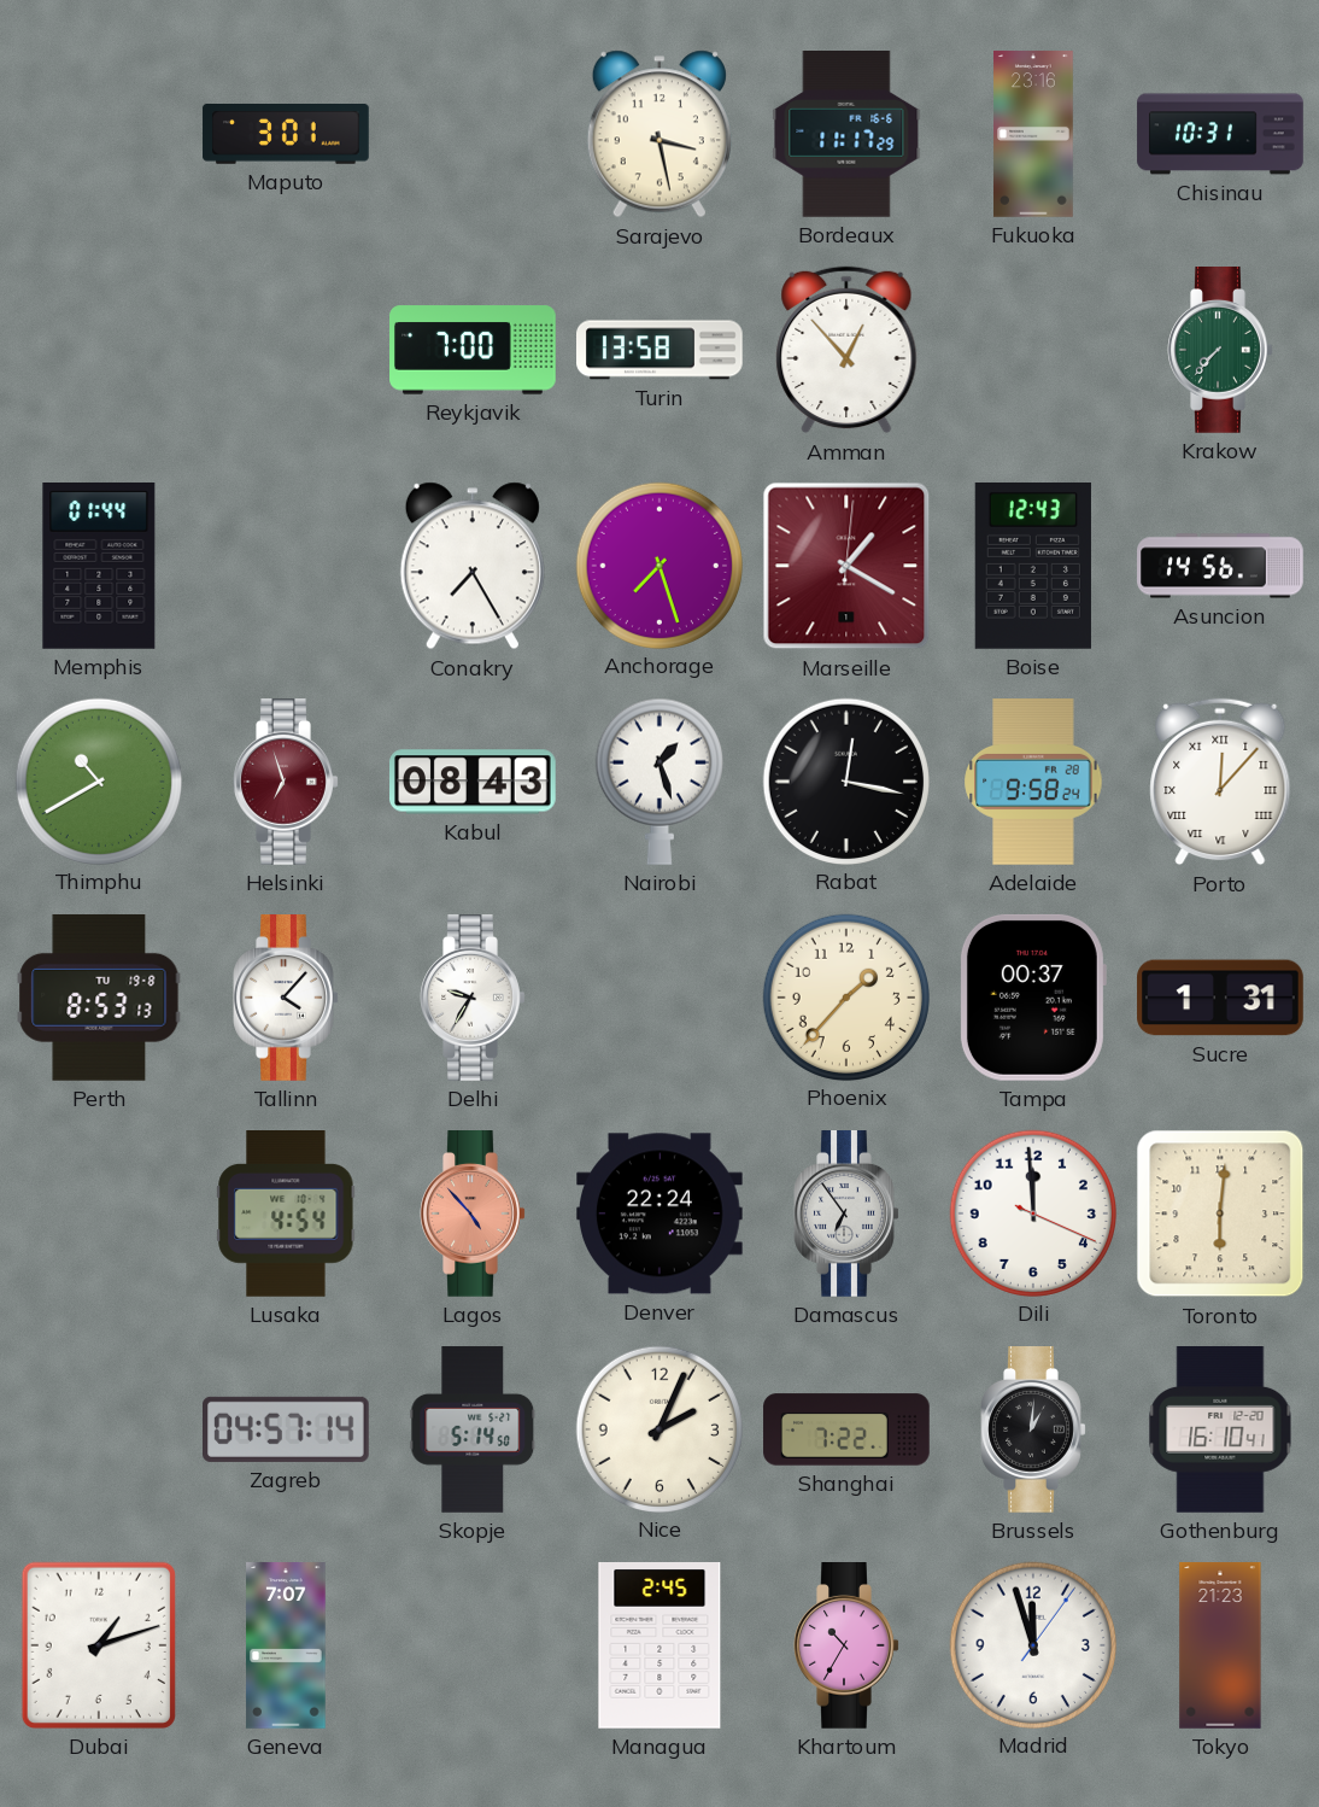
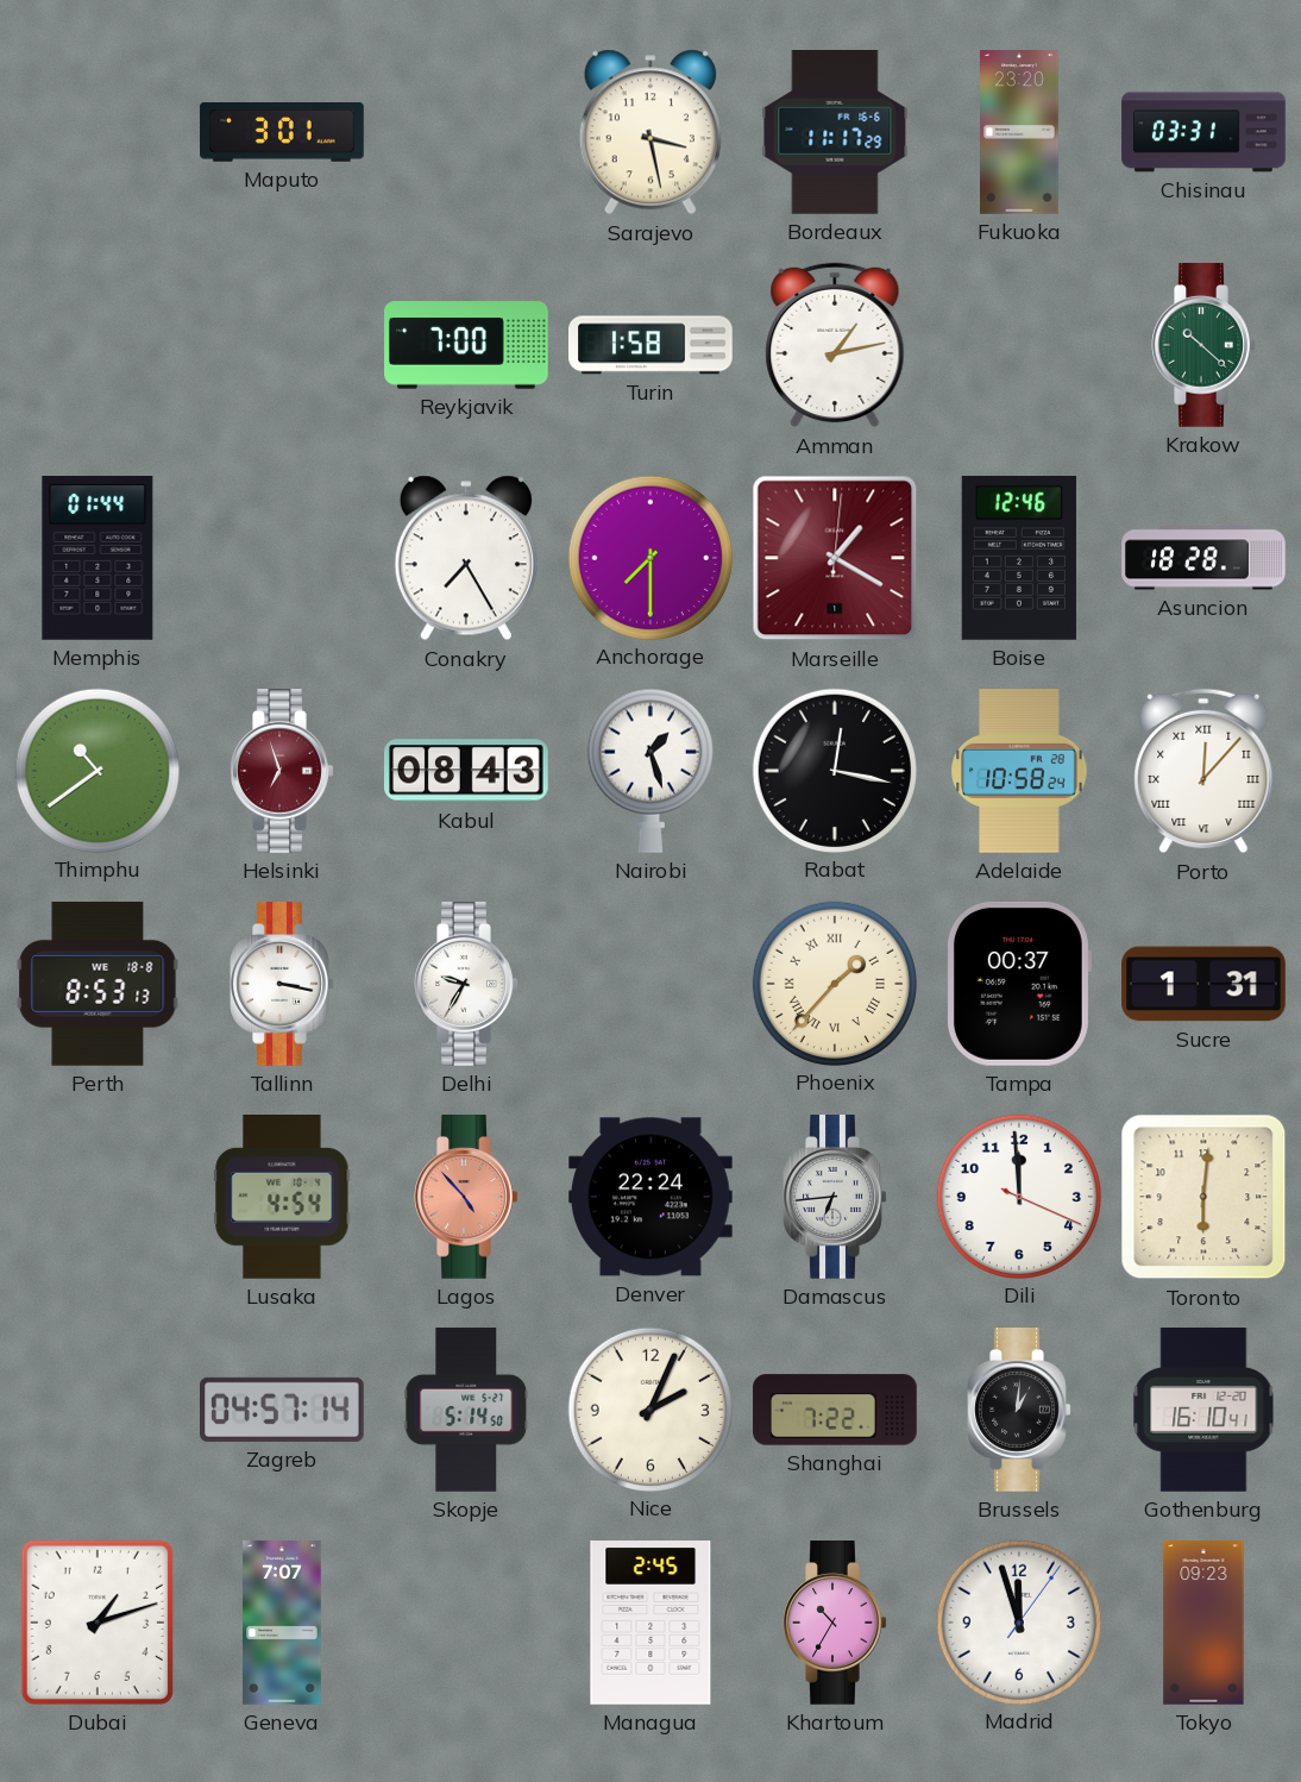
Fukuoka: 23:16 -> 23:20
Chisinau: 10:31 -> 03:31
Turin: 13:58 -> 1:58
Amman: 12:53 -> 1:13
Krakow: 7:37 -> 10:22
Anchorage: 7:27 -> 7:30
Boise: 12:43 -> 12:46
Asuncion: 14:56 -> 18:28
Thimphu: 10:40 -> 10:39
Adelaide: 9:58 -> 10:58
Perth date: TU 19-8 -> WE 18-8
Tallinn: 4:07 -> 3:17
Phoenix numerals: Arabic -> Roman
Damascus: 6:54 -> 6:44
Tokyo: 21:23 -> 09:23
